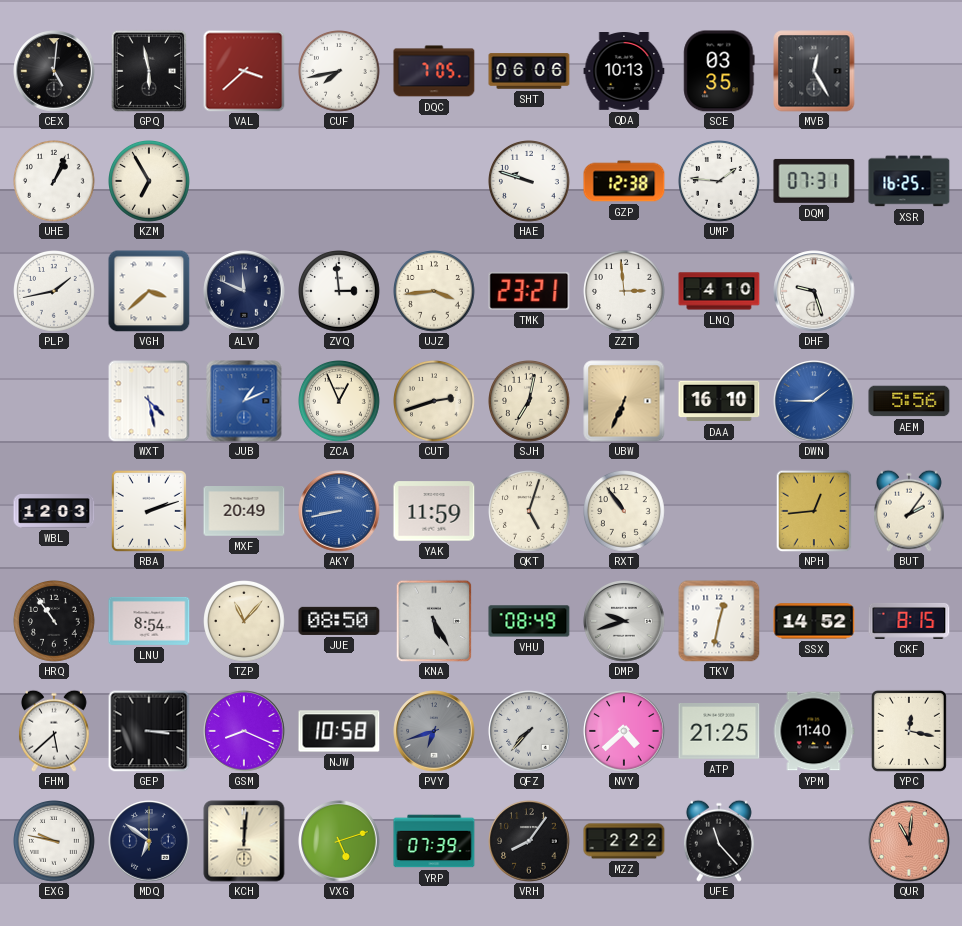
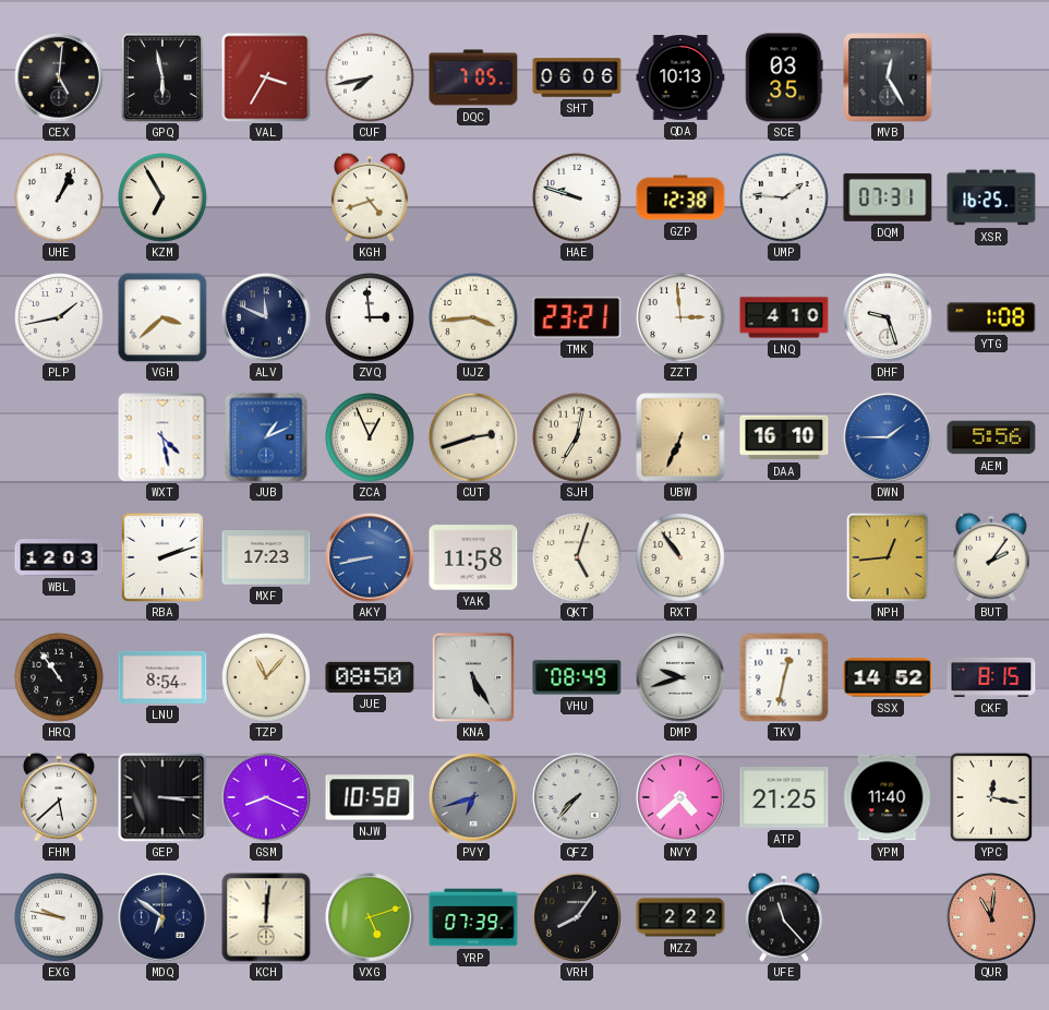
VAL: 3:38 -> 3:35
KGH: none -> 4:42
YTG: none -> 1:08
MXF: 20:49 -> 17:23
YAK: 11:59 -> 11:58
